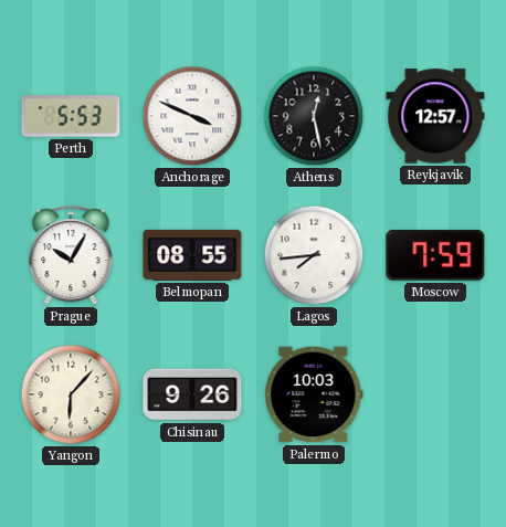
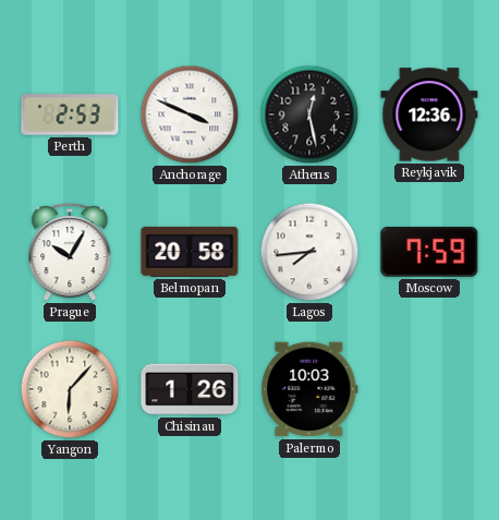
Perth: 5:53 -> 2:53
Reykjavik: 12:57 -> 12:36
Belmopan: 08:55 -> 20:58
Chisinau: 9:26 -> 1:26
